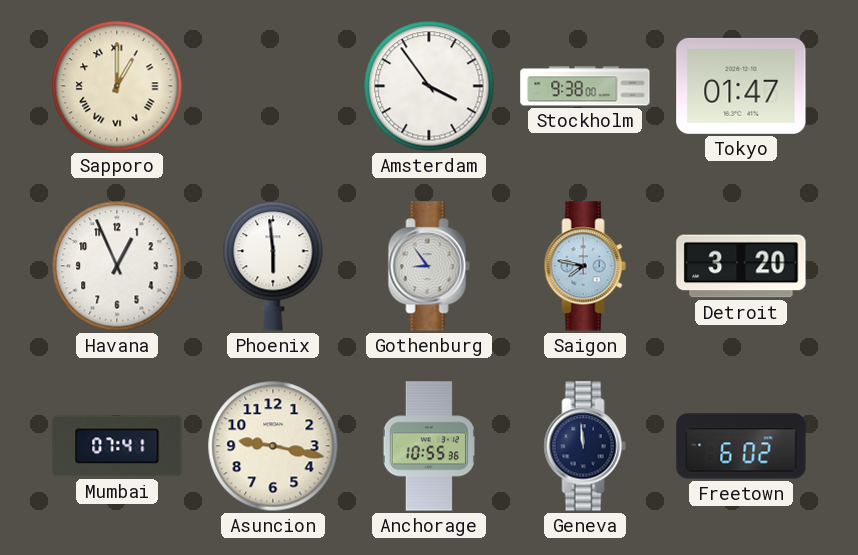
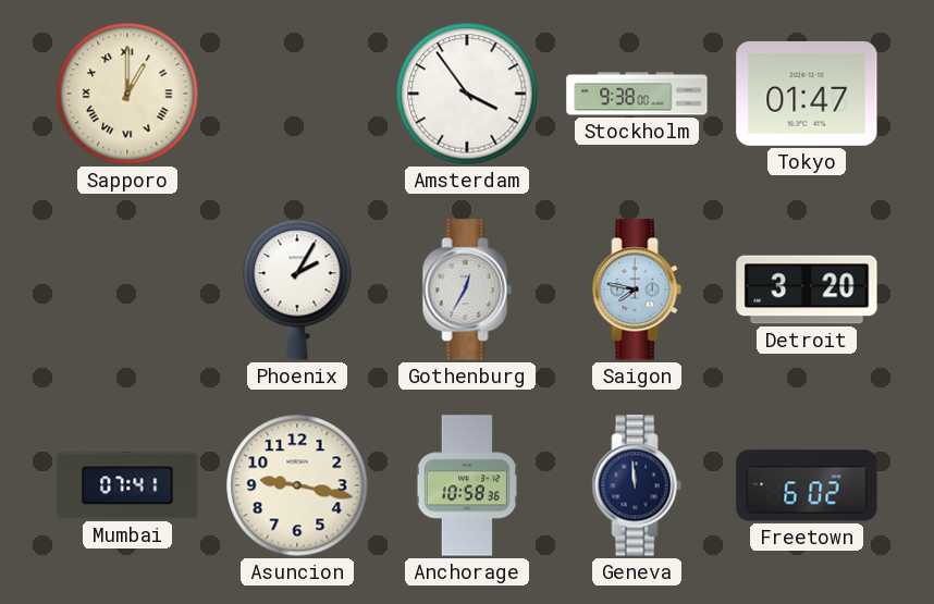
Havana: 12:56 -> none
Phoenix: 5:59 -> 2:05
Gothenburg: 8:54 -> 12:35
Anchorage: 10:55 -> 10:58
